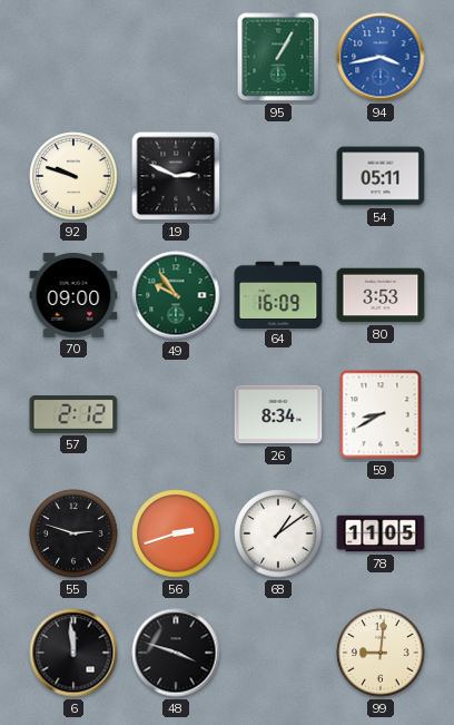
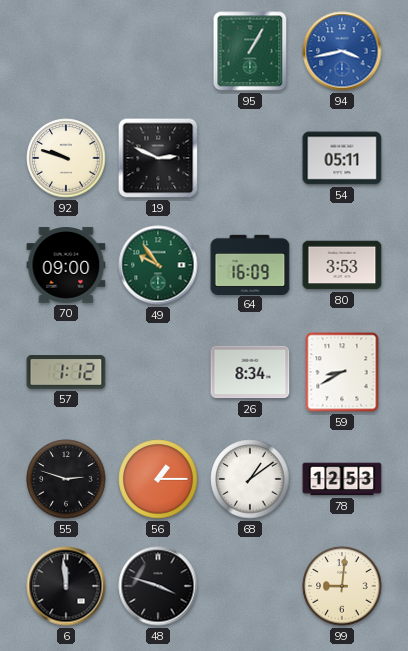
57: 2:12 -> 1:12
56: 2:42 -> 1:15
78: 11:05 -> 12:53
